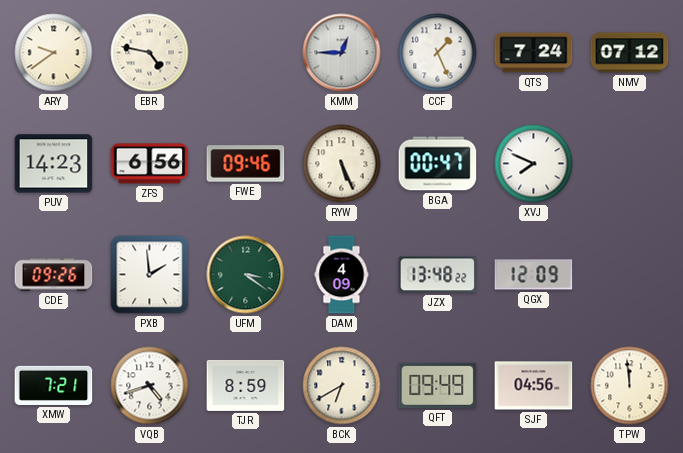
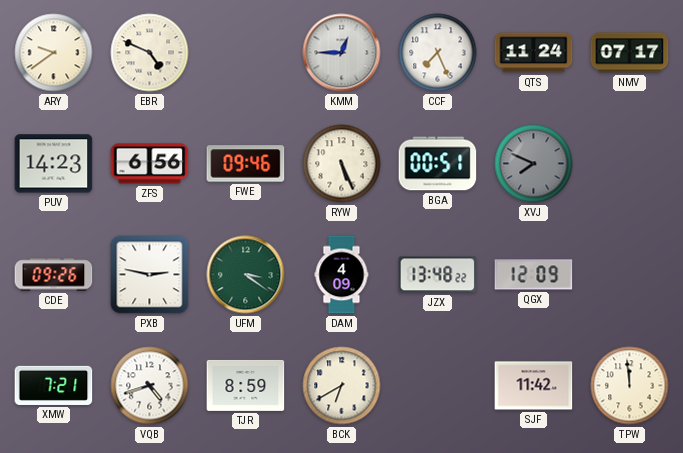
EBR: 4:47 -> 4:49
CCF: 1:26 -> 7:26
QTS: 7:24 -> 11:24
NMV: 07:12 -> 07:17
BGA: 00:47 -> 00:51
XVJ dial: white -> grey
PXB: 1:59 -> 2:47
QFT: 09:49 -> none
SJF: 04:56 -> 11:42
